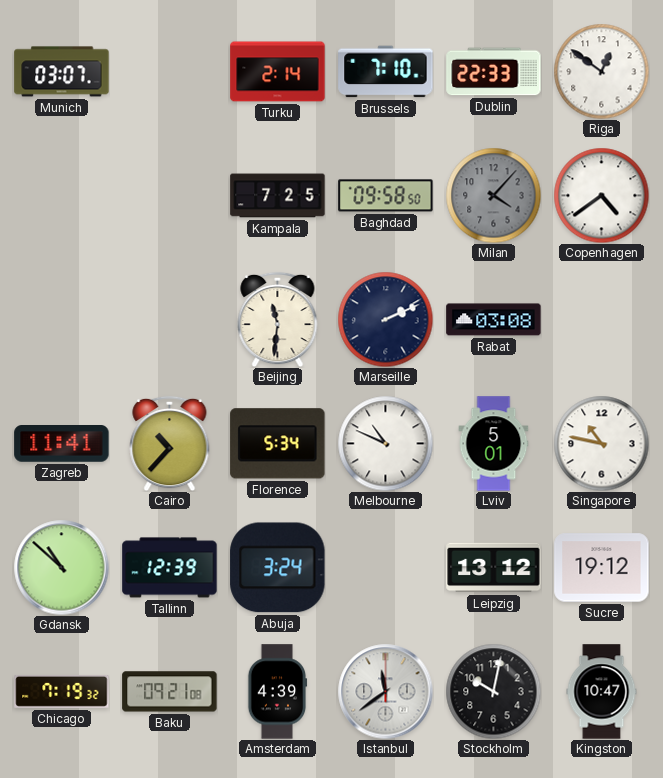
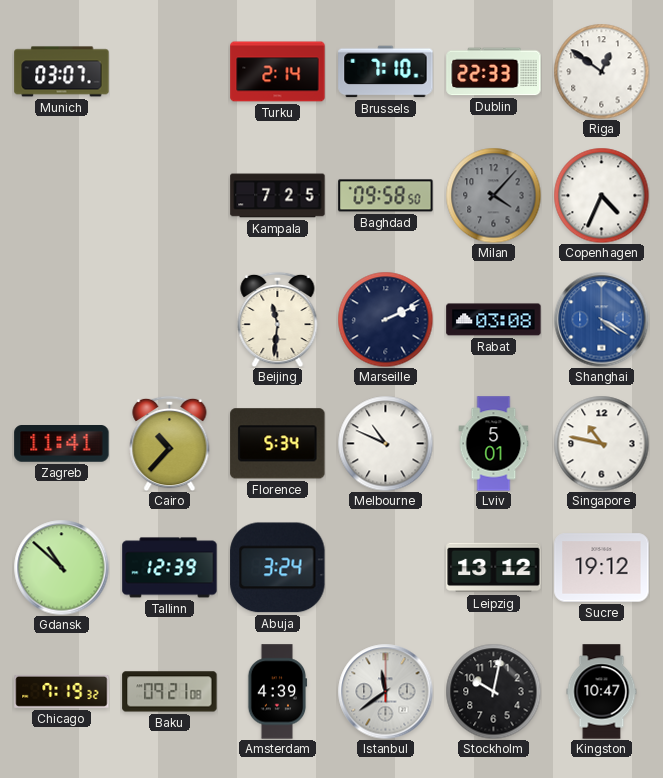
Copenhagen: 4:39 -> 4:34
Shanghai: none -> 4:20
